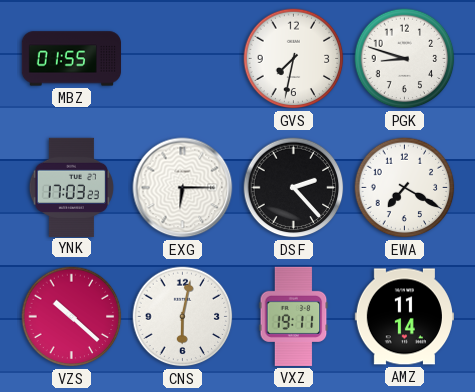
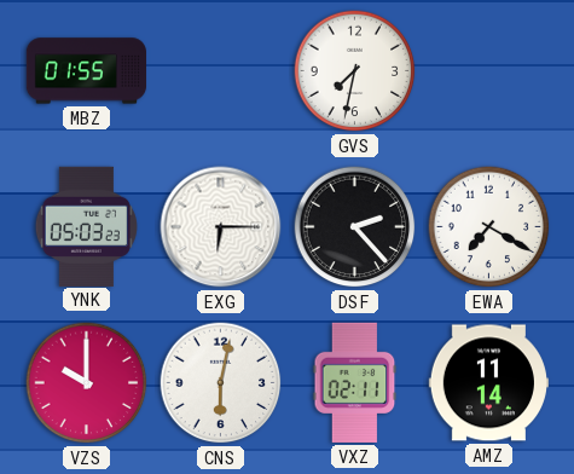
PGK: 8:48 -> none
YNK: 17:03 -> 05:03
VZS: 10:22 -> 10:00
VXZ: 19:11 -> 02:11
